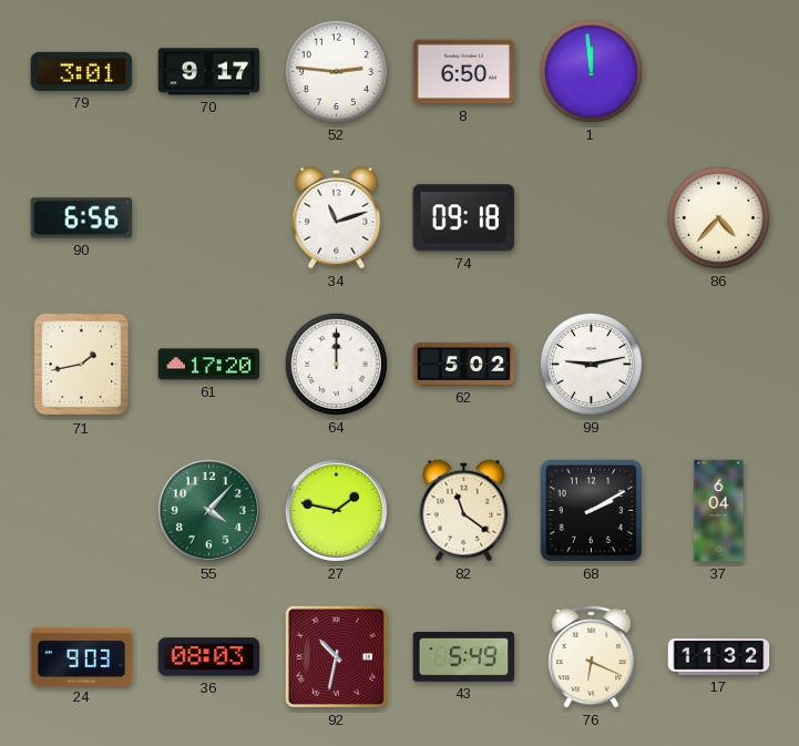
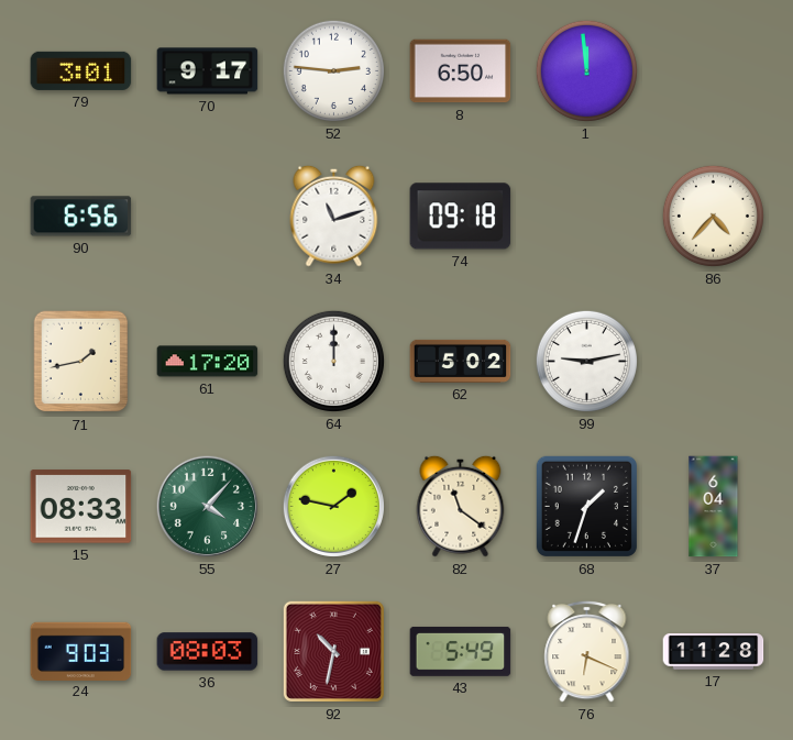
15: none -> 08:33
68: 2:10 -> 1:33
17: 11:32 -> 11:28
